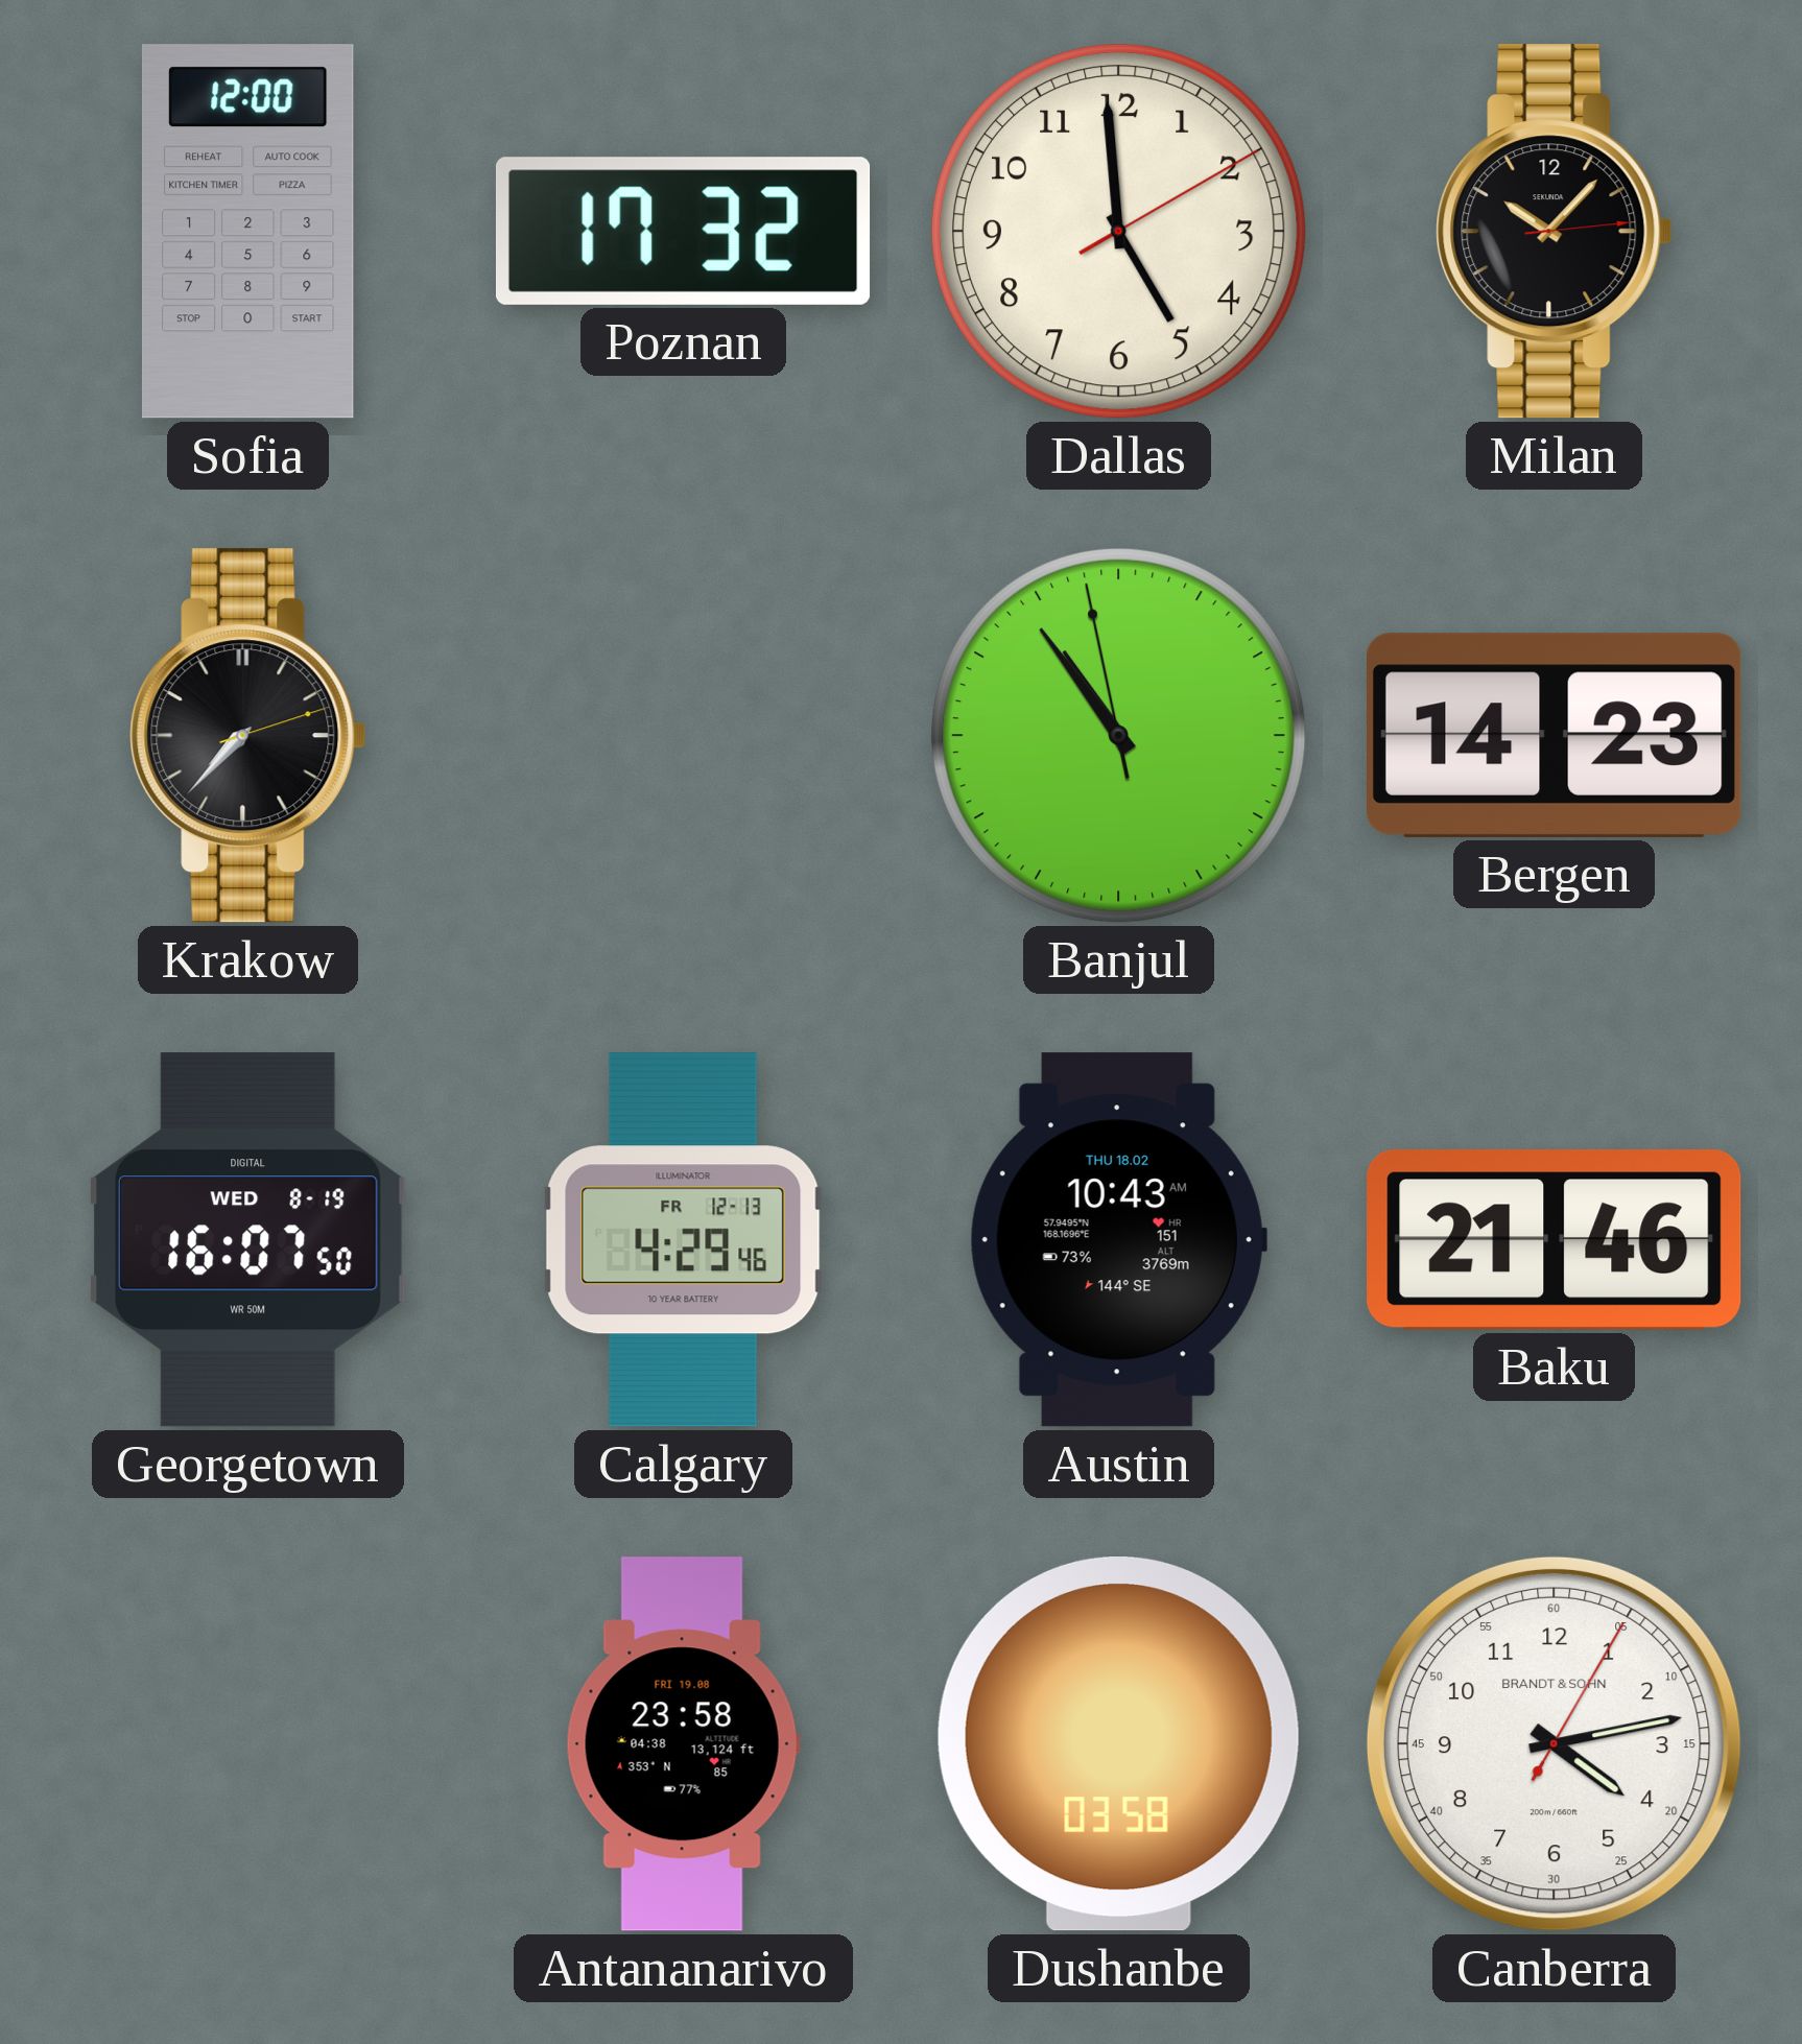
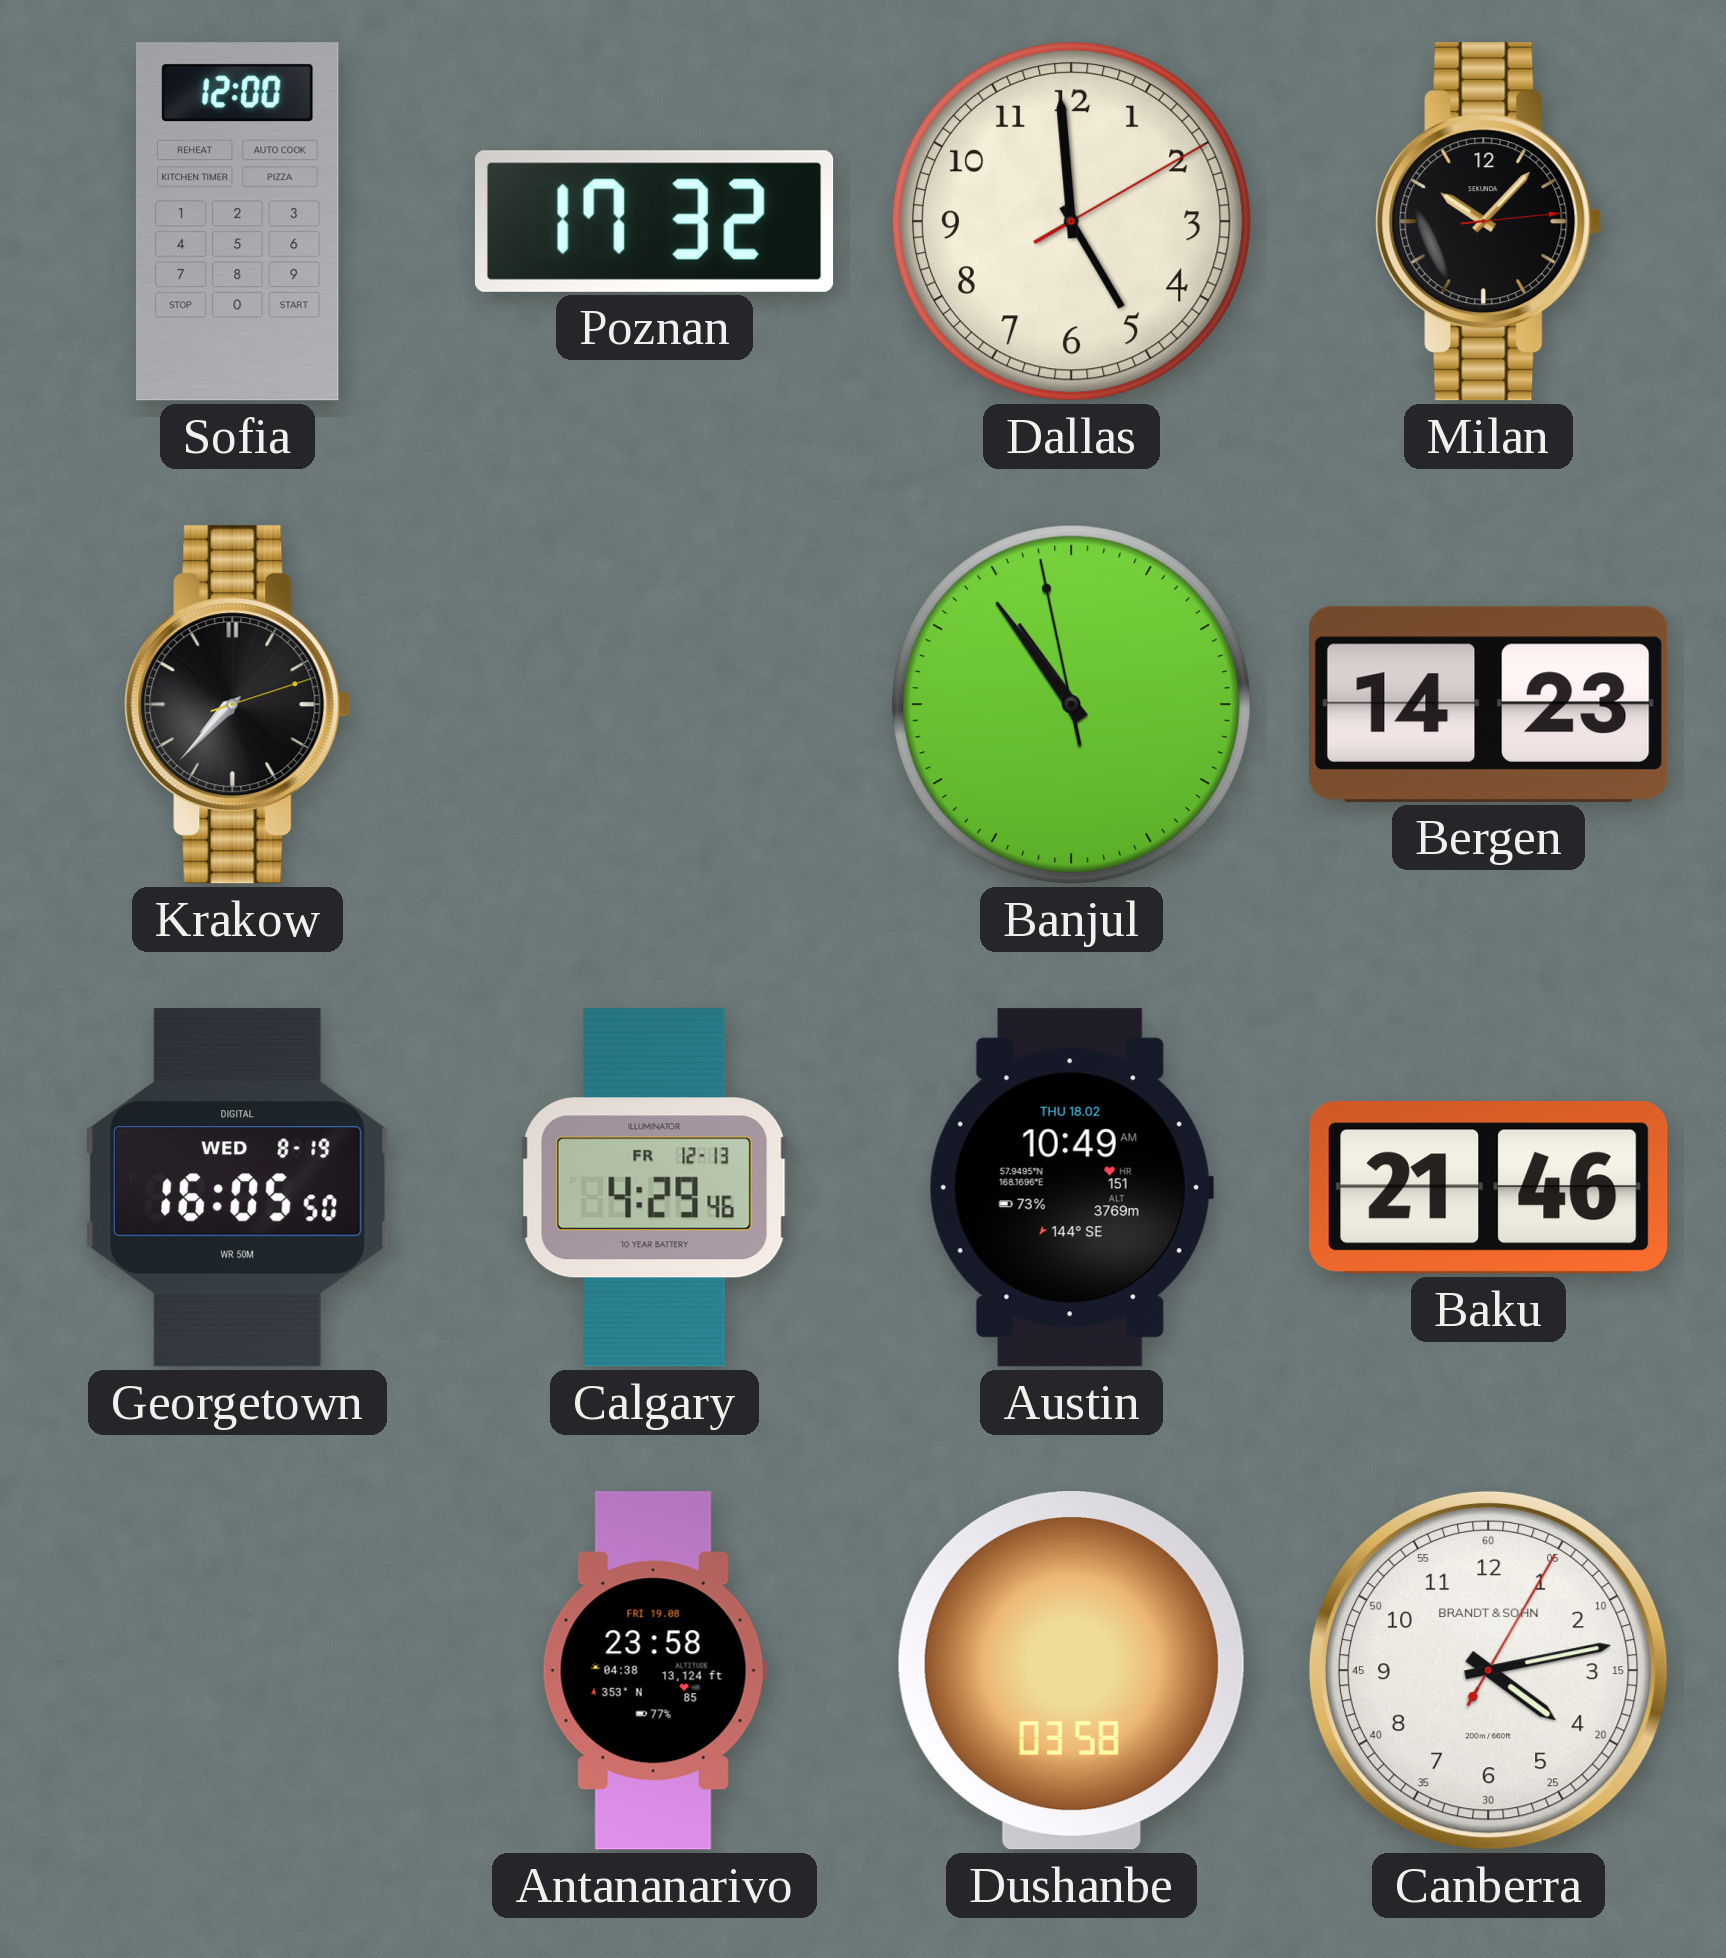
Georgetown: 16:07 -> 16:05
Austin: 10:43 -> 10:49
